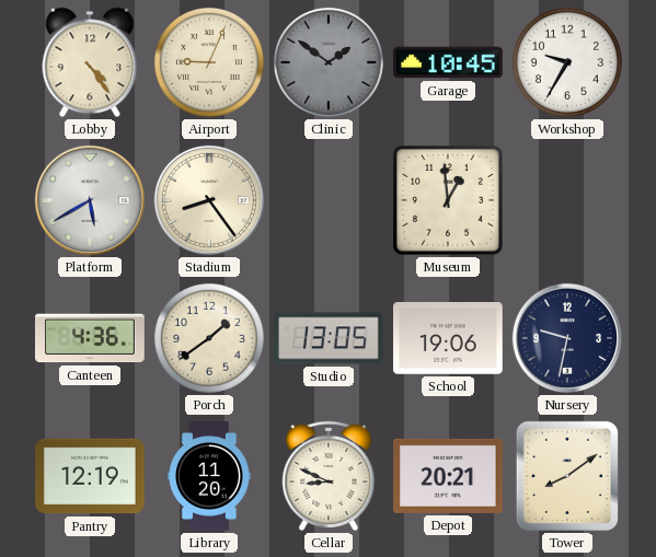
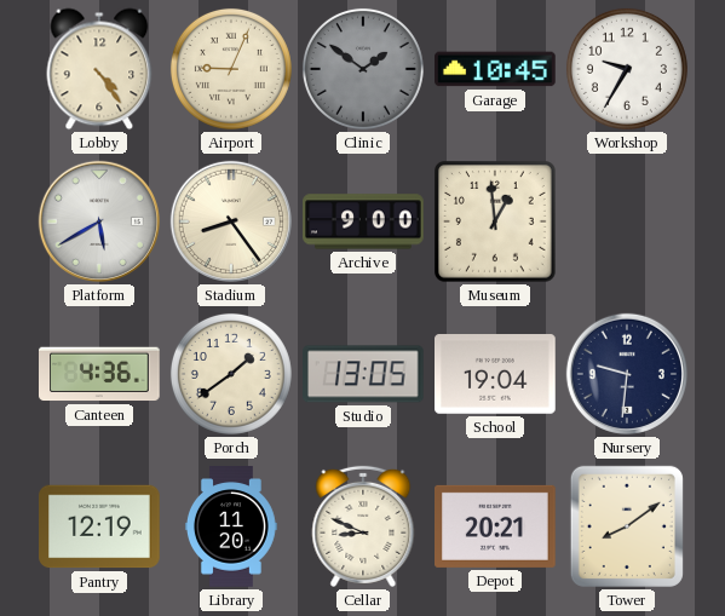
Archive: none -> 9:00
School: 19:06 -> 19:04
Nursery: 9:32 -> 9:31
